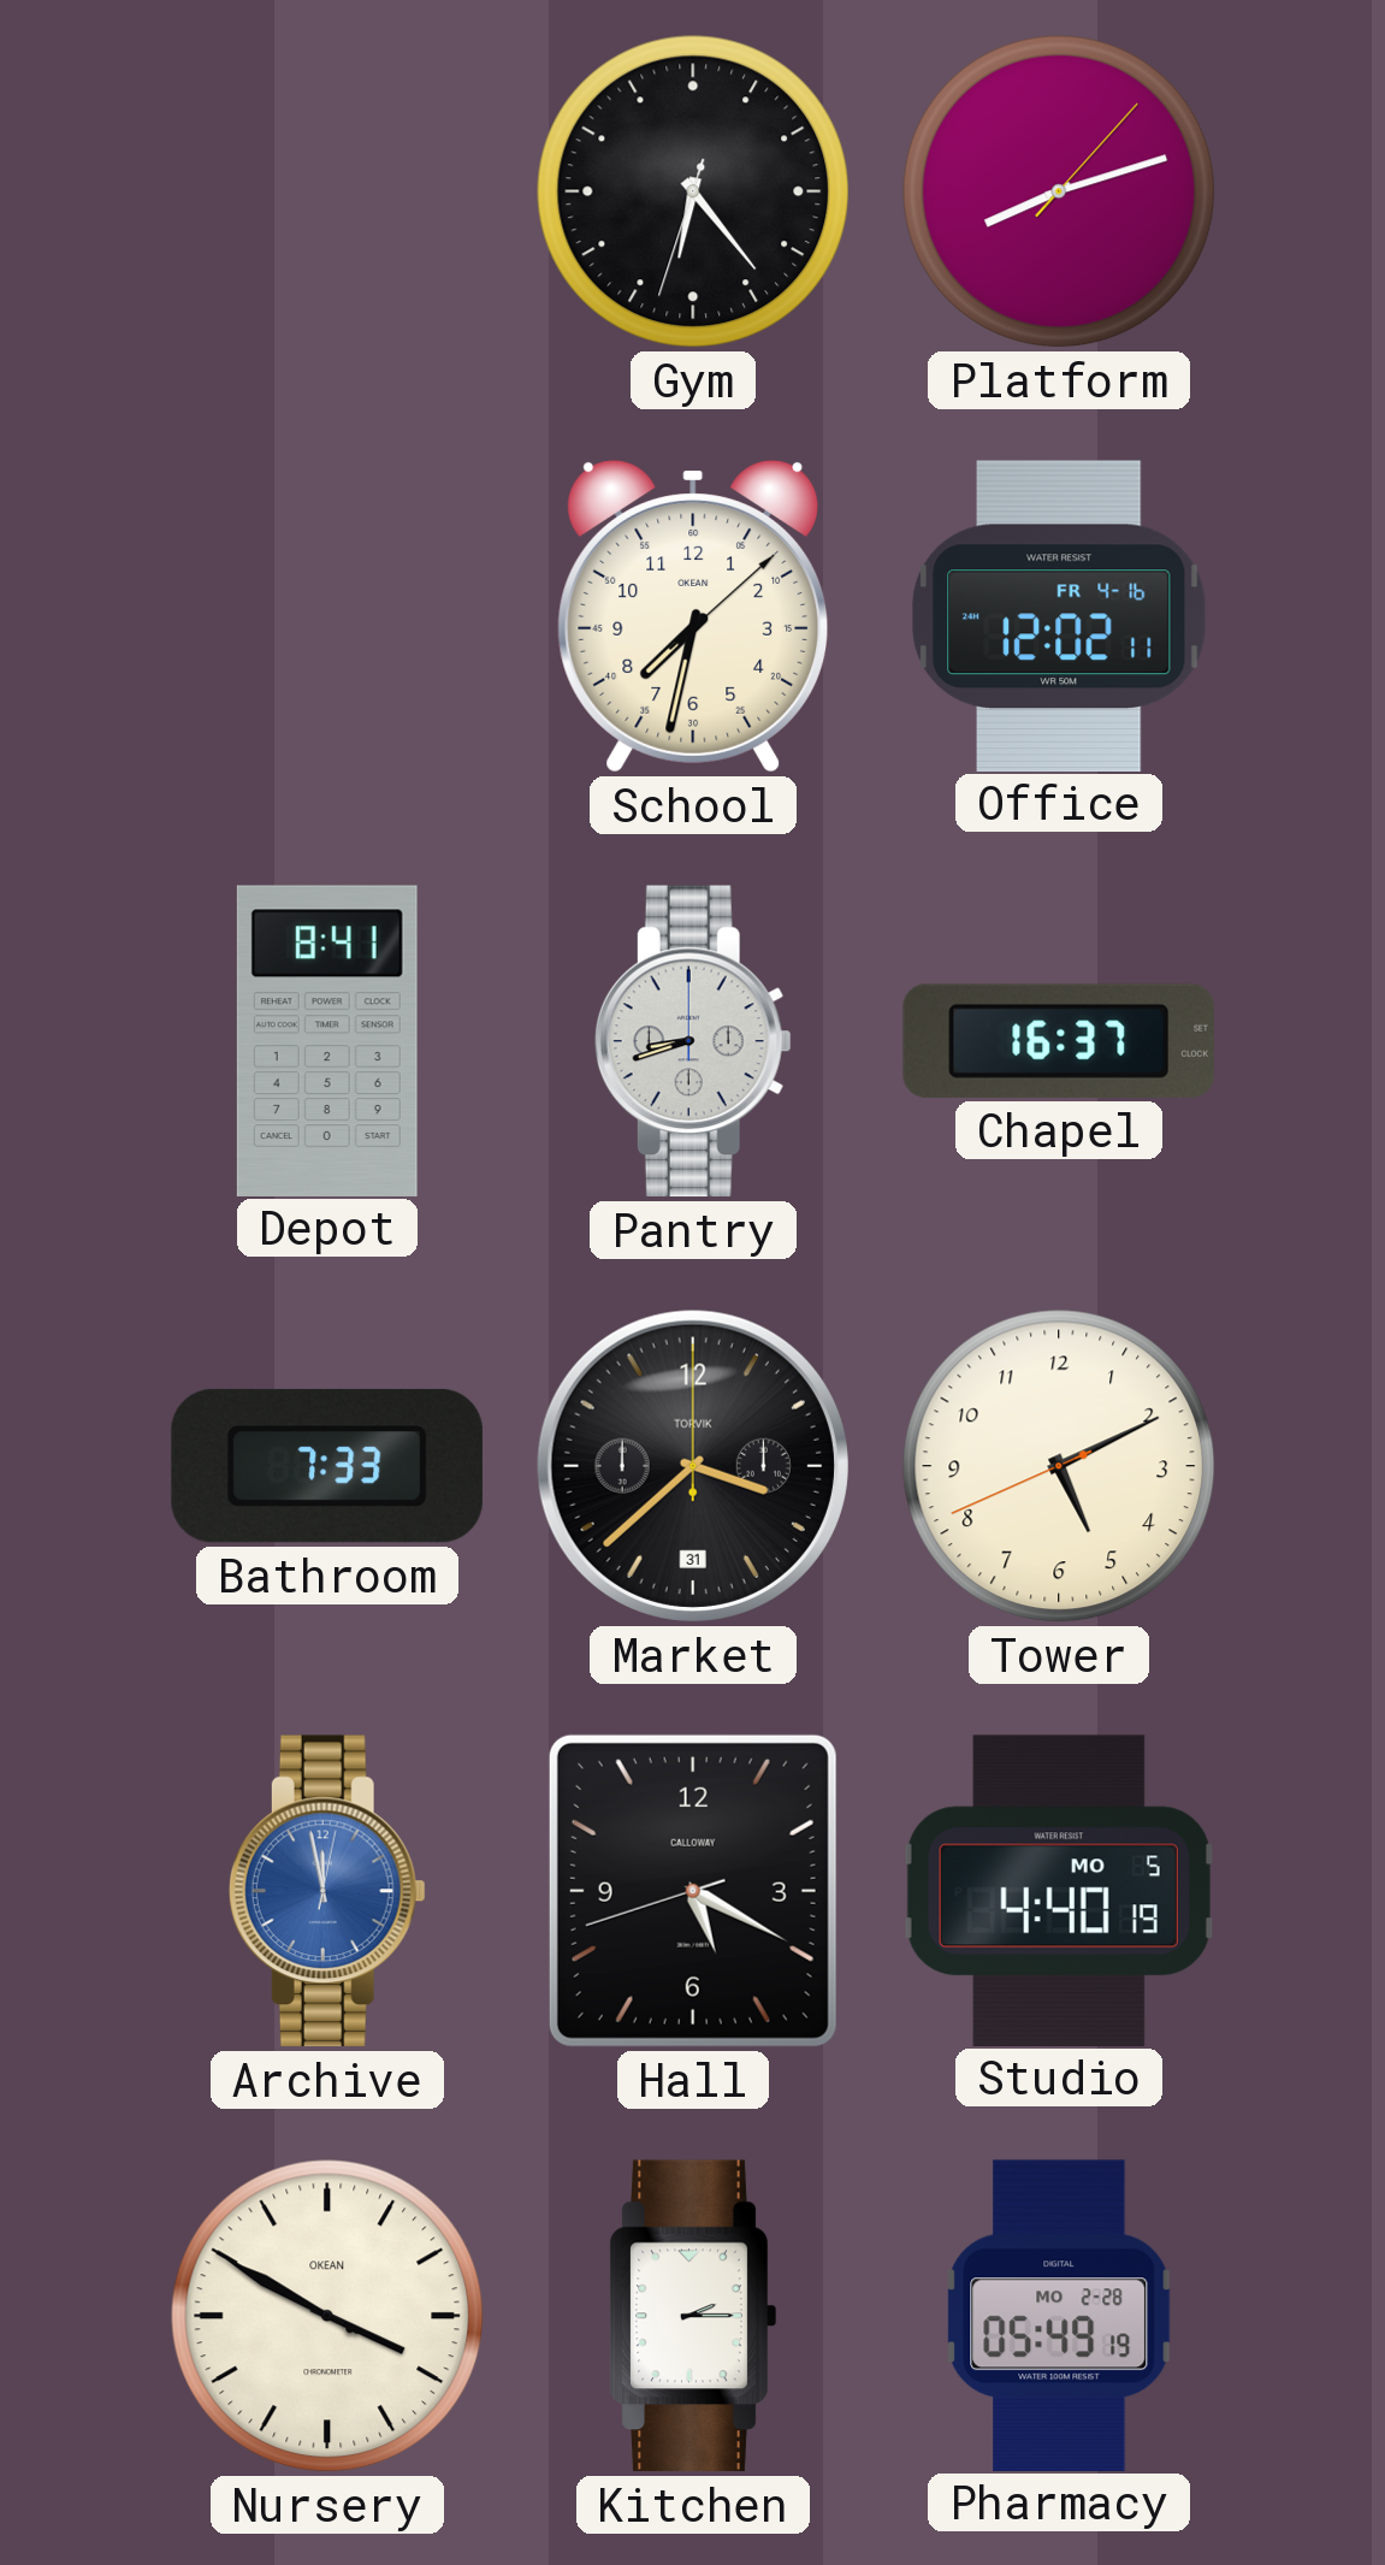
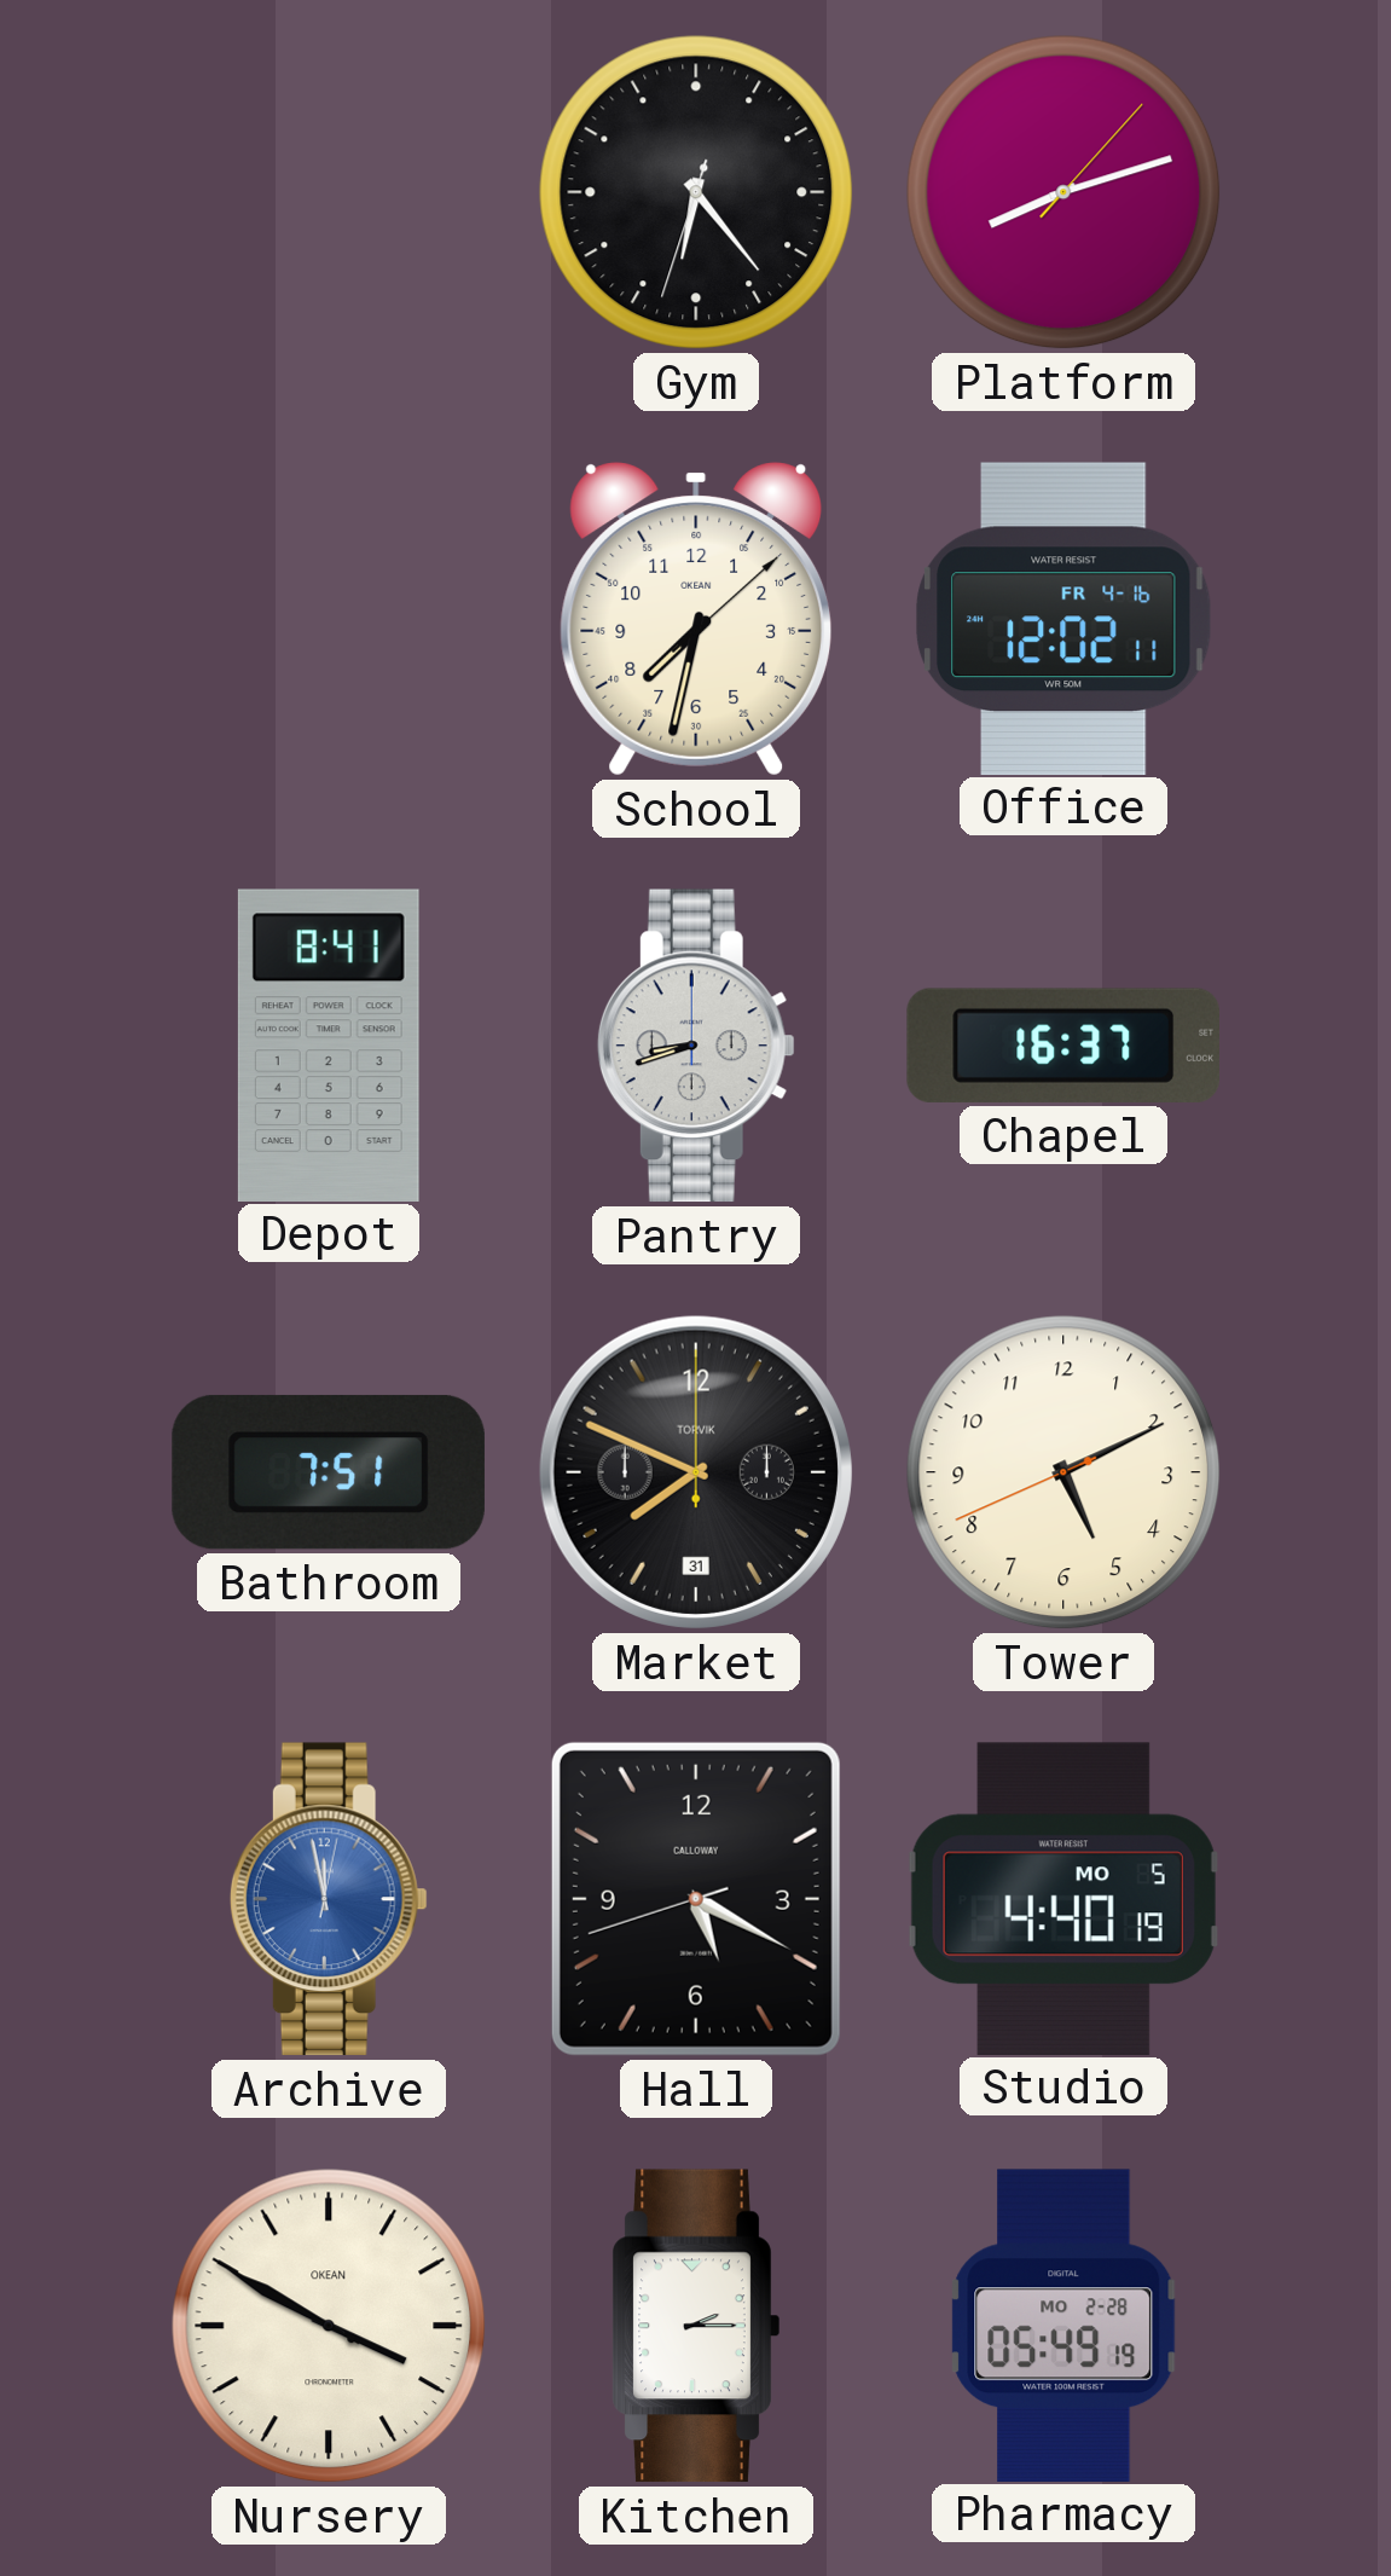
Bathroom: 7:33 -> 7:51
Market: 3:38 -> 7:49
